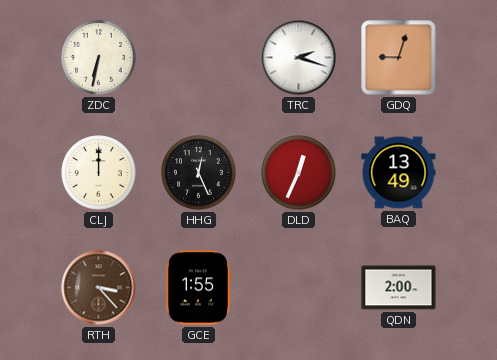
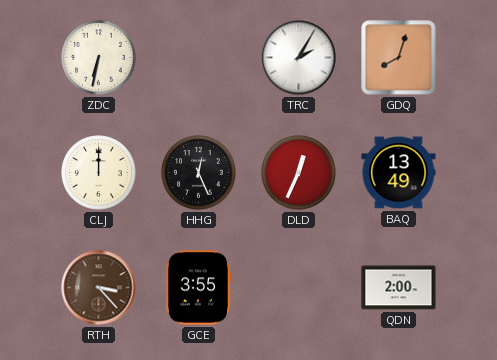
TRC: 2:18 -> 2:05
GDQ: 9:03 -> 8:03
GCE: 1:55 -> 3:55
